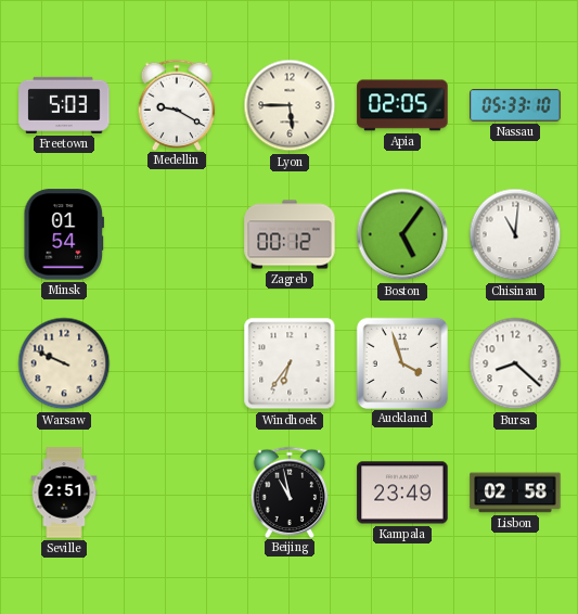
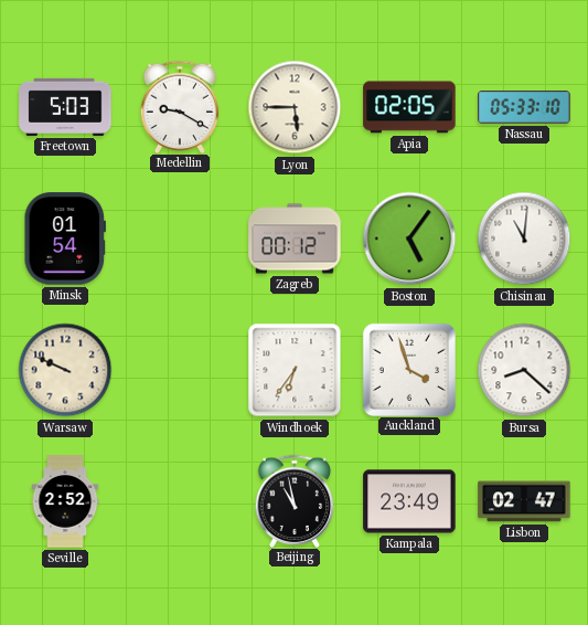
Seville: 2:51 -> 2:52
Lisbon: 02:58 -> 02:47
